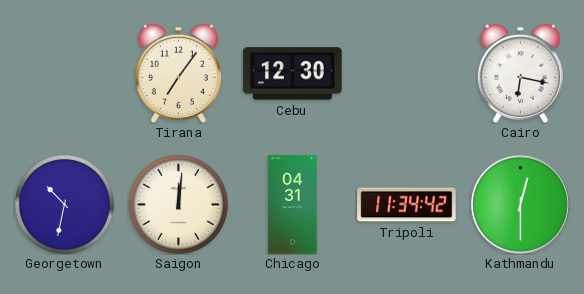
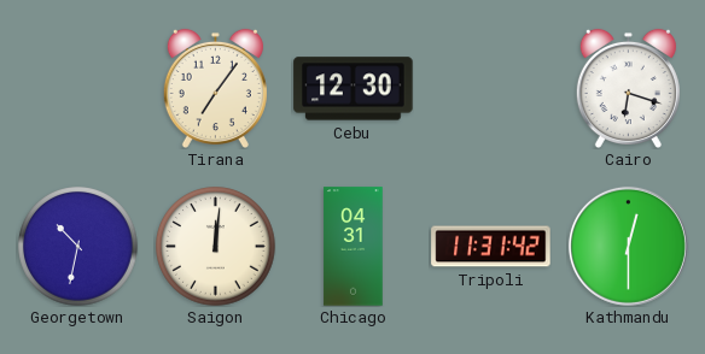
Cairo: 6:17 -> 6:18
Tripoli: 11:34 -> 11:31
